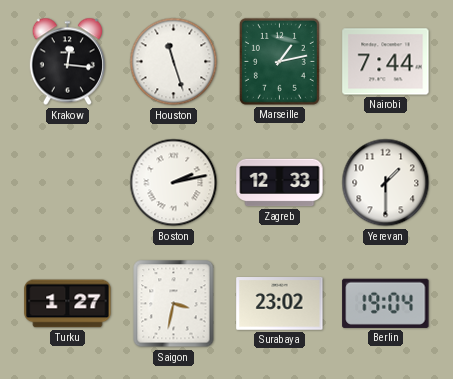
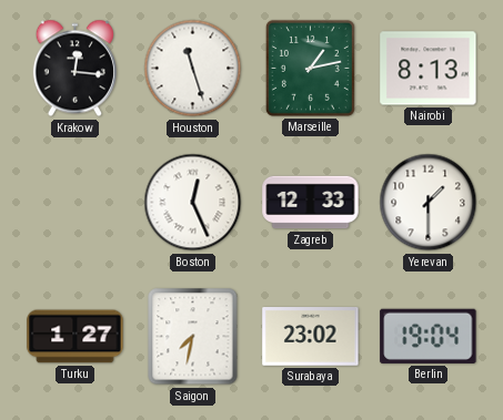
Nairobi: 7:44 -> 8:13
Boston: 2:13 -> 12:26
Saigon: 3:32 -> 7:32
